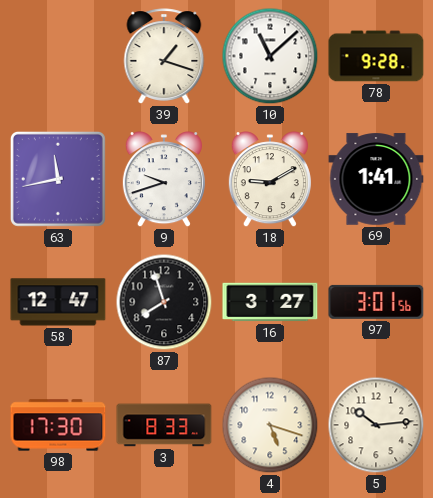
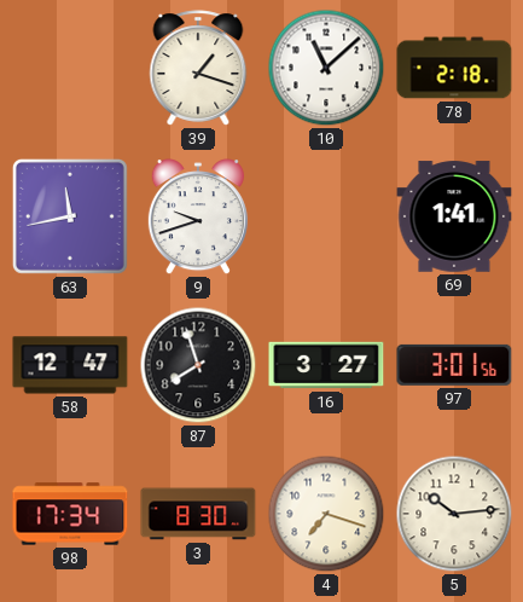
78: 9:28 -> 2:18
18: 9:10 -> none
98: 17:30 -> 17:34
3: 8:33 -> 8:30
4: 5:18 -> 7:18
